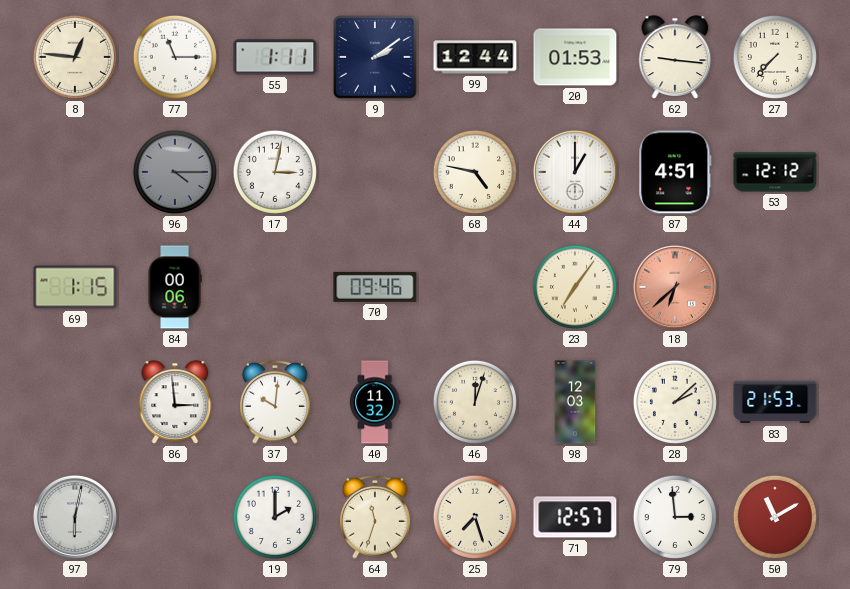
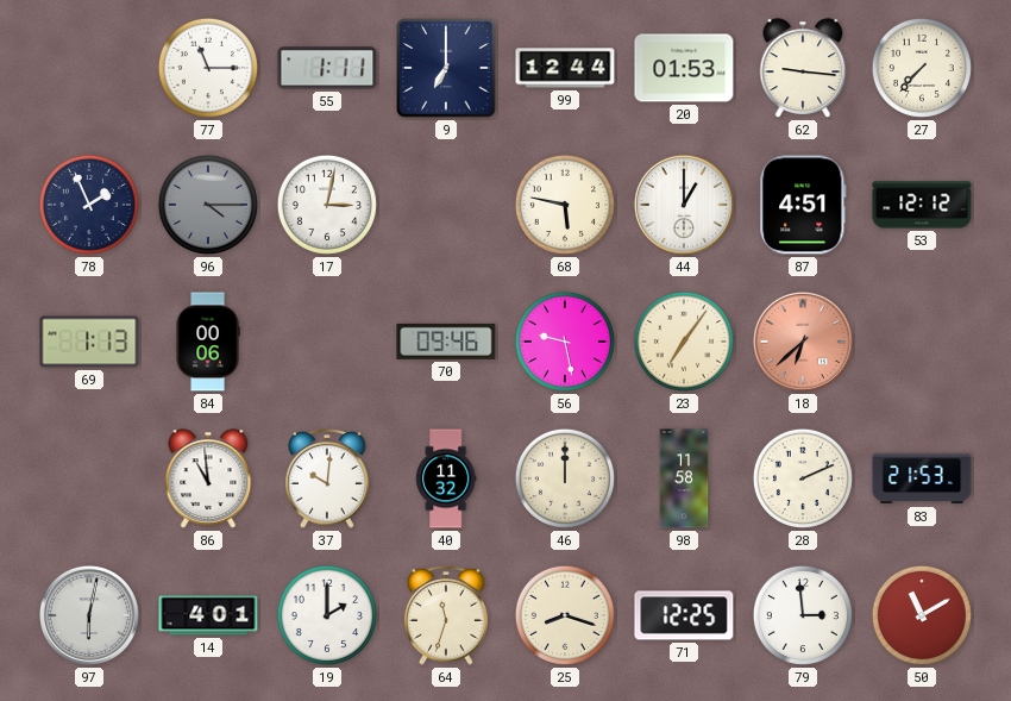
8: 12:46 -> none
9: 2:09 -> 7:00
78: none -> 1:56
68: 4:47 -> 5:47
69: 1:15 -> 1:13
56: none -> 9:28
86: 2:59 -> 10:59
46: 12:03 -> 12:00
98: 12:03 -> 11:58
28: 2:08 -> 2:11
14: none -> 4:01
25: 7:27 -> 8:18
71: 12:57 -> 12:25
